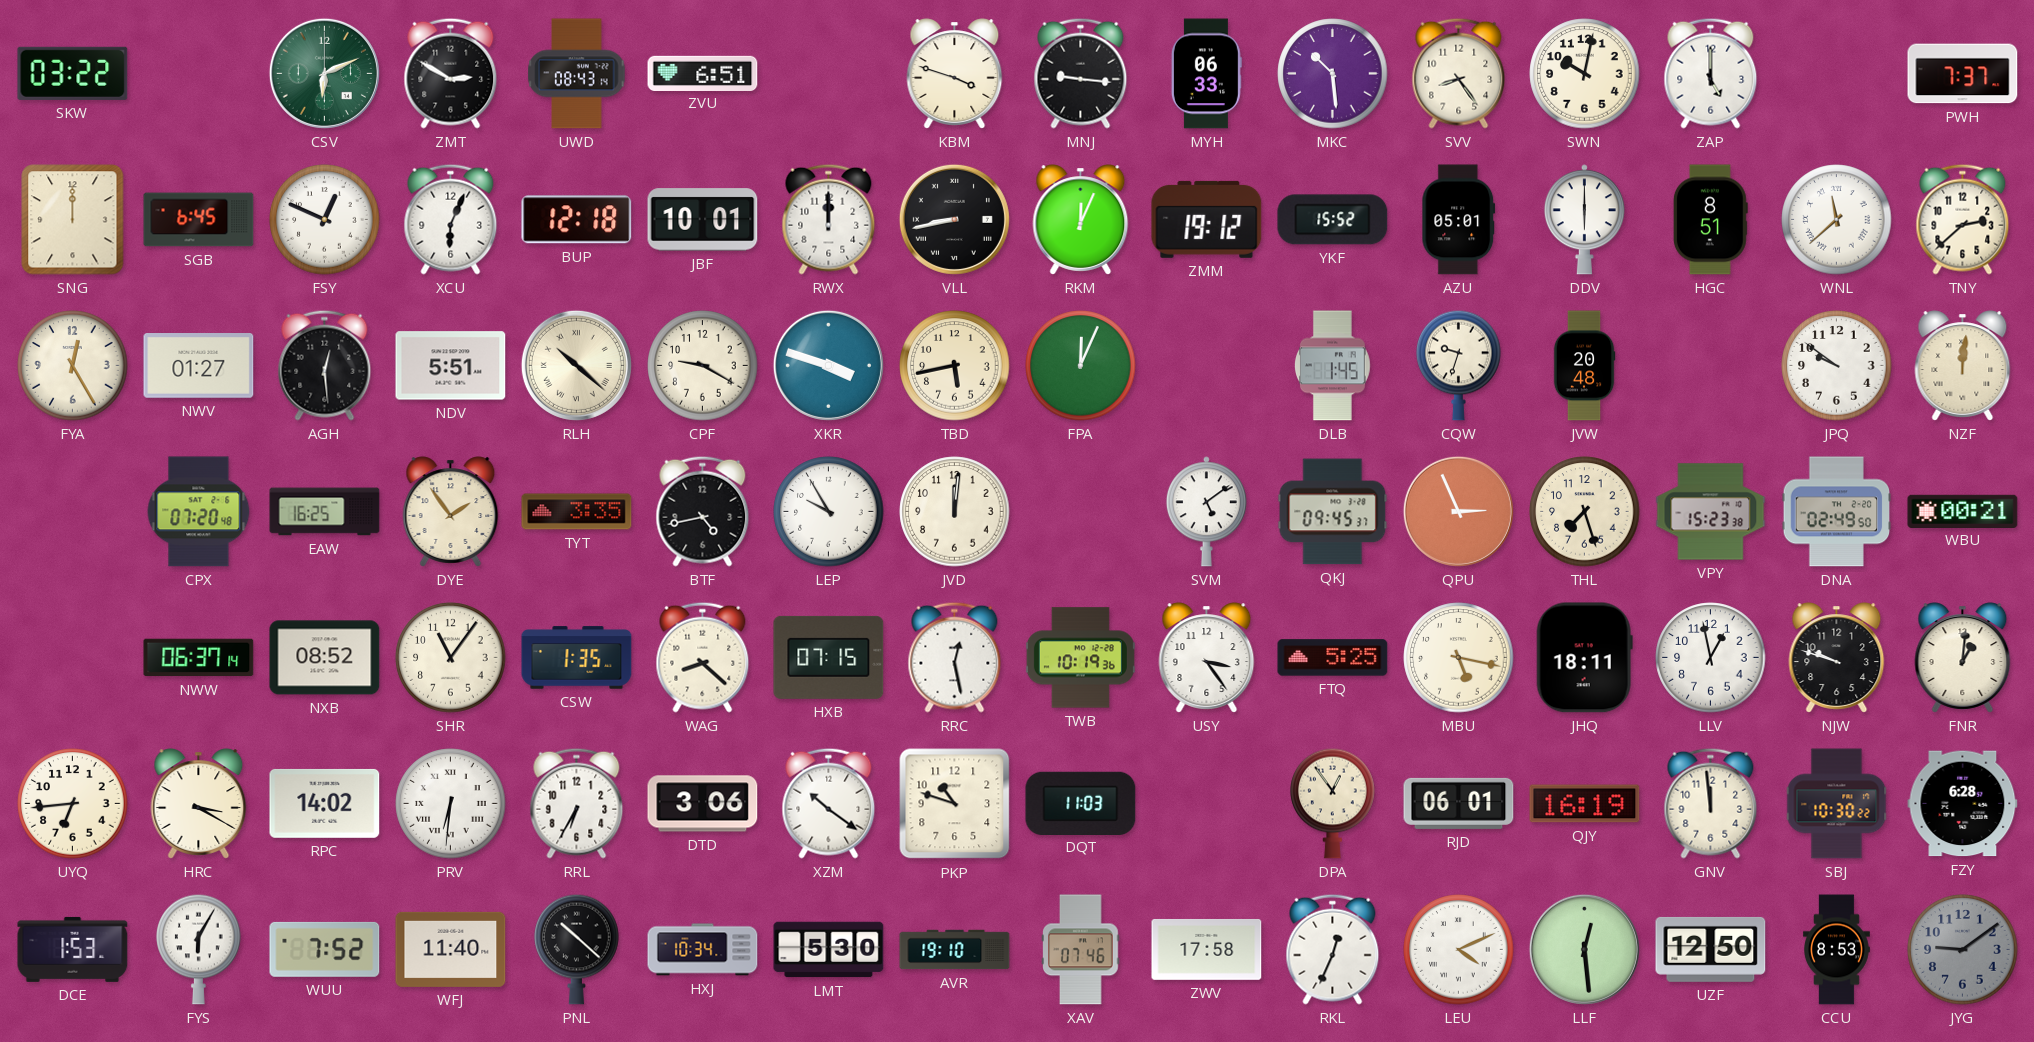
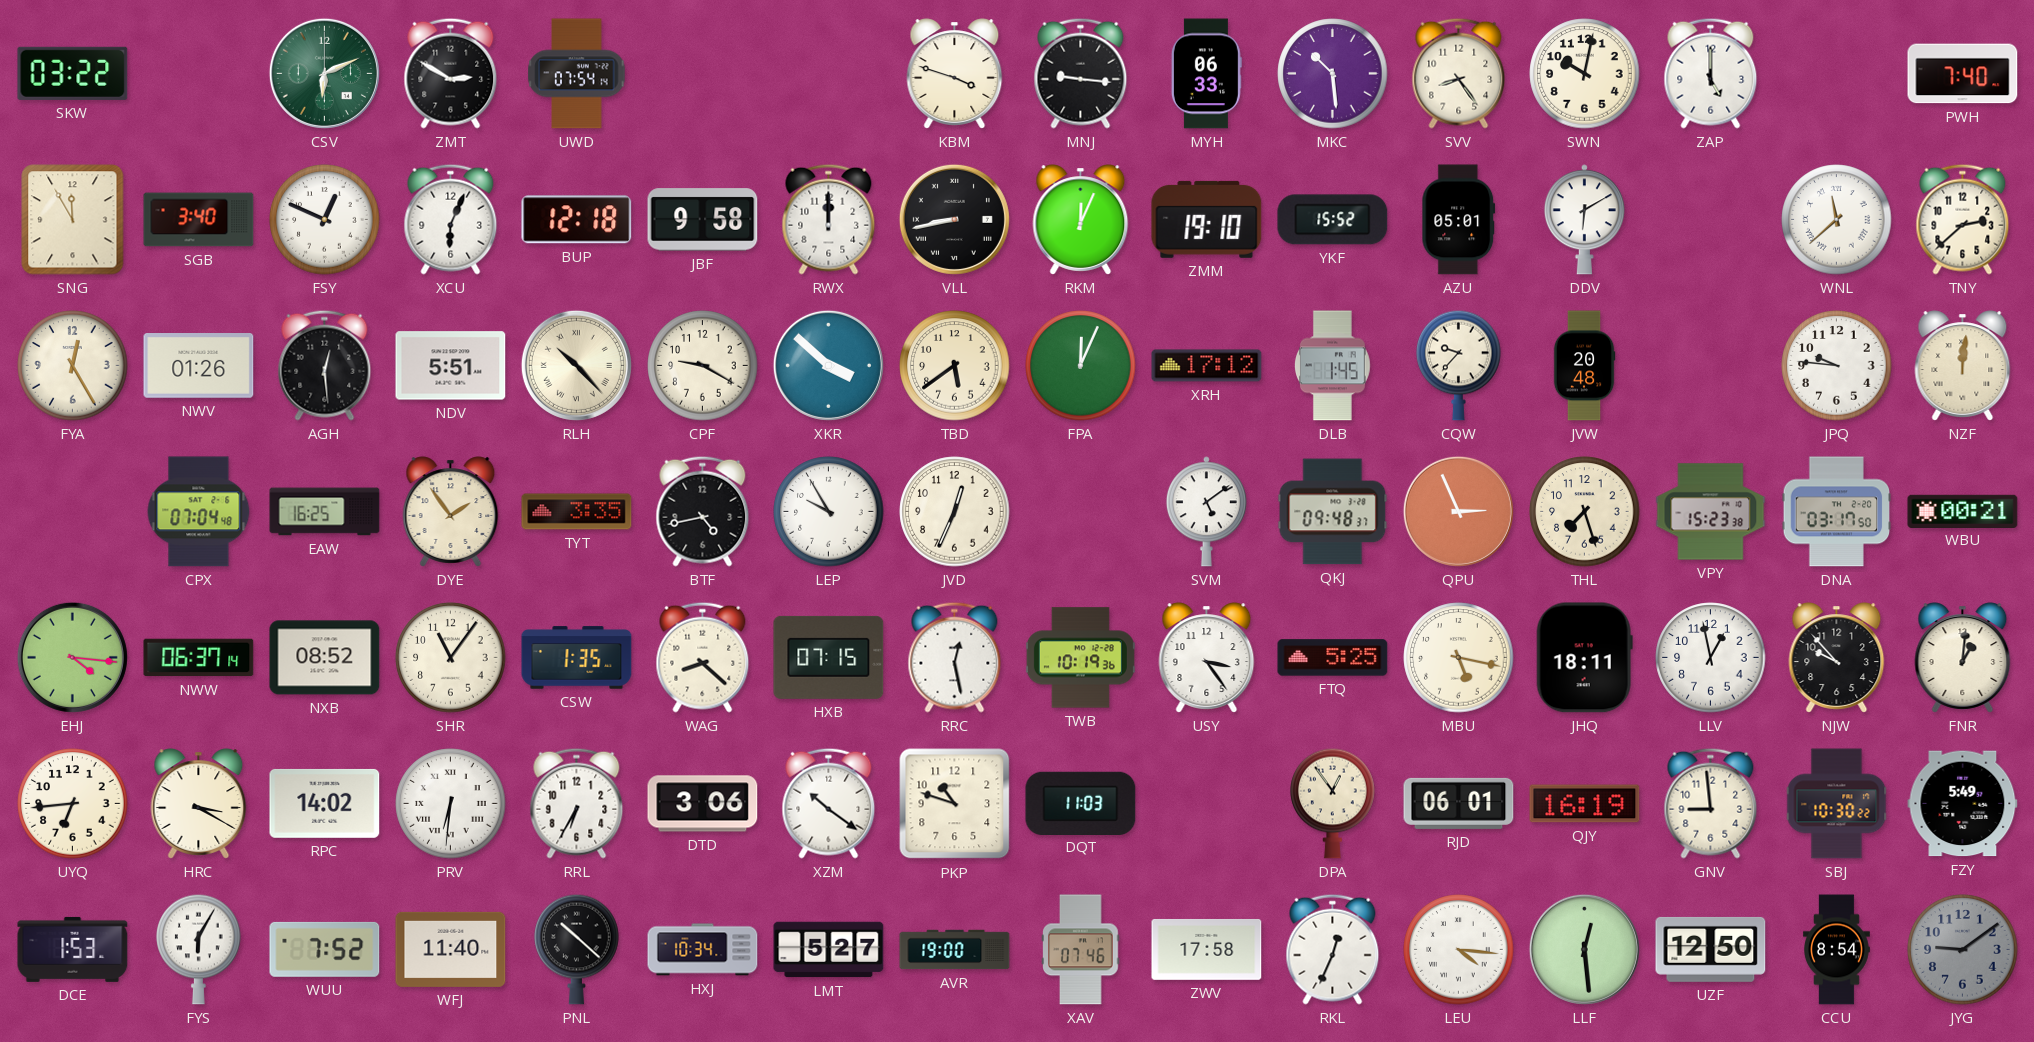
UWD: 08:43 -> 07:54
ZVU: 6:51 -> none
PWH: 7:37 -> 7:40
SNG: 12:00 -> 11:55
SGB: 6:45 -> 3:40
JBF: 10:01 -> 9:58
ZMM: 19:12 -> 19:10
DDV: 6:00 -> 6:10
HGC: 8:51 -> none
NWV: 01:27 -> 01:26
RLH: 10:22 -> 10:23
XKR: 3:48 -> 3:52
TBD: 5:43 -> 5:39
XRH: none -> 17:12
CQW: 9:33 -> 9:37
JPQ: 9:51 -> 9:46
CPX: 07:20 -> 07:04
JVD: 12:01 -> 12:34
QKJ: 09:45 -> 09:48
DNA: 02:49 -> 03:17
EHJ: none -> 4:16
NJW: 9:48 -> 9:53
GNV: 11:59 -> 8:59
FZY: 6:28 -> 5:49
LMT: 5:30 -> 5:27
AVR: 19:10 -> 19:00
LEU: 4:11 -> 4:16
CCU: 8:53 -> 8:54
